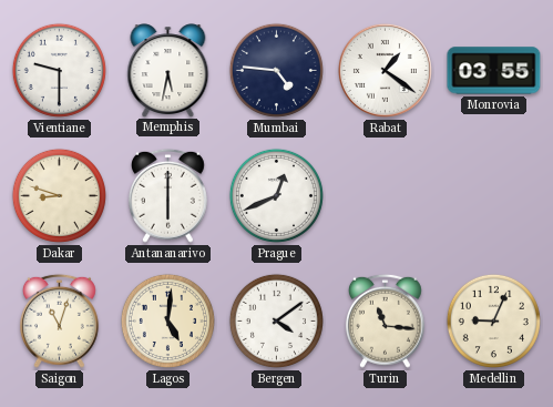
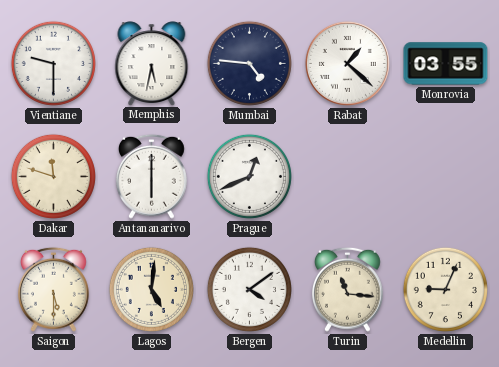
Rabat: 1:21 -> 1:22
Dakar: 8:48 -> 11:48
Saigon: 11:03 -> 5:30
